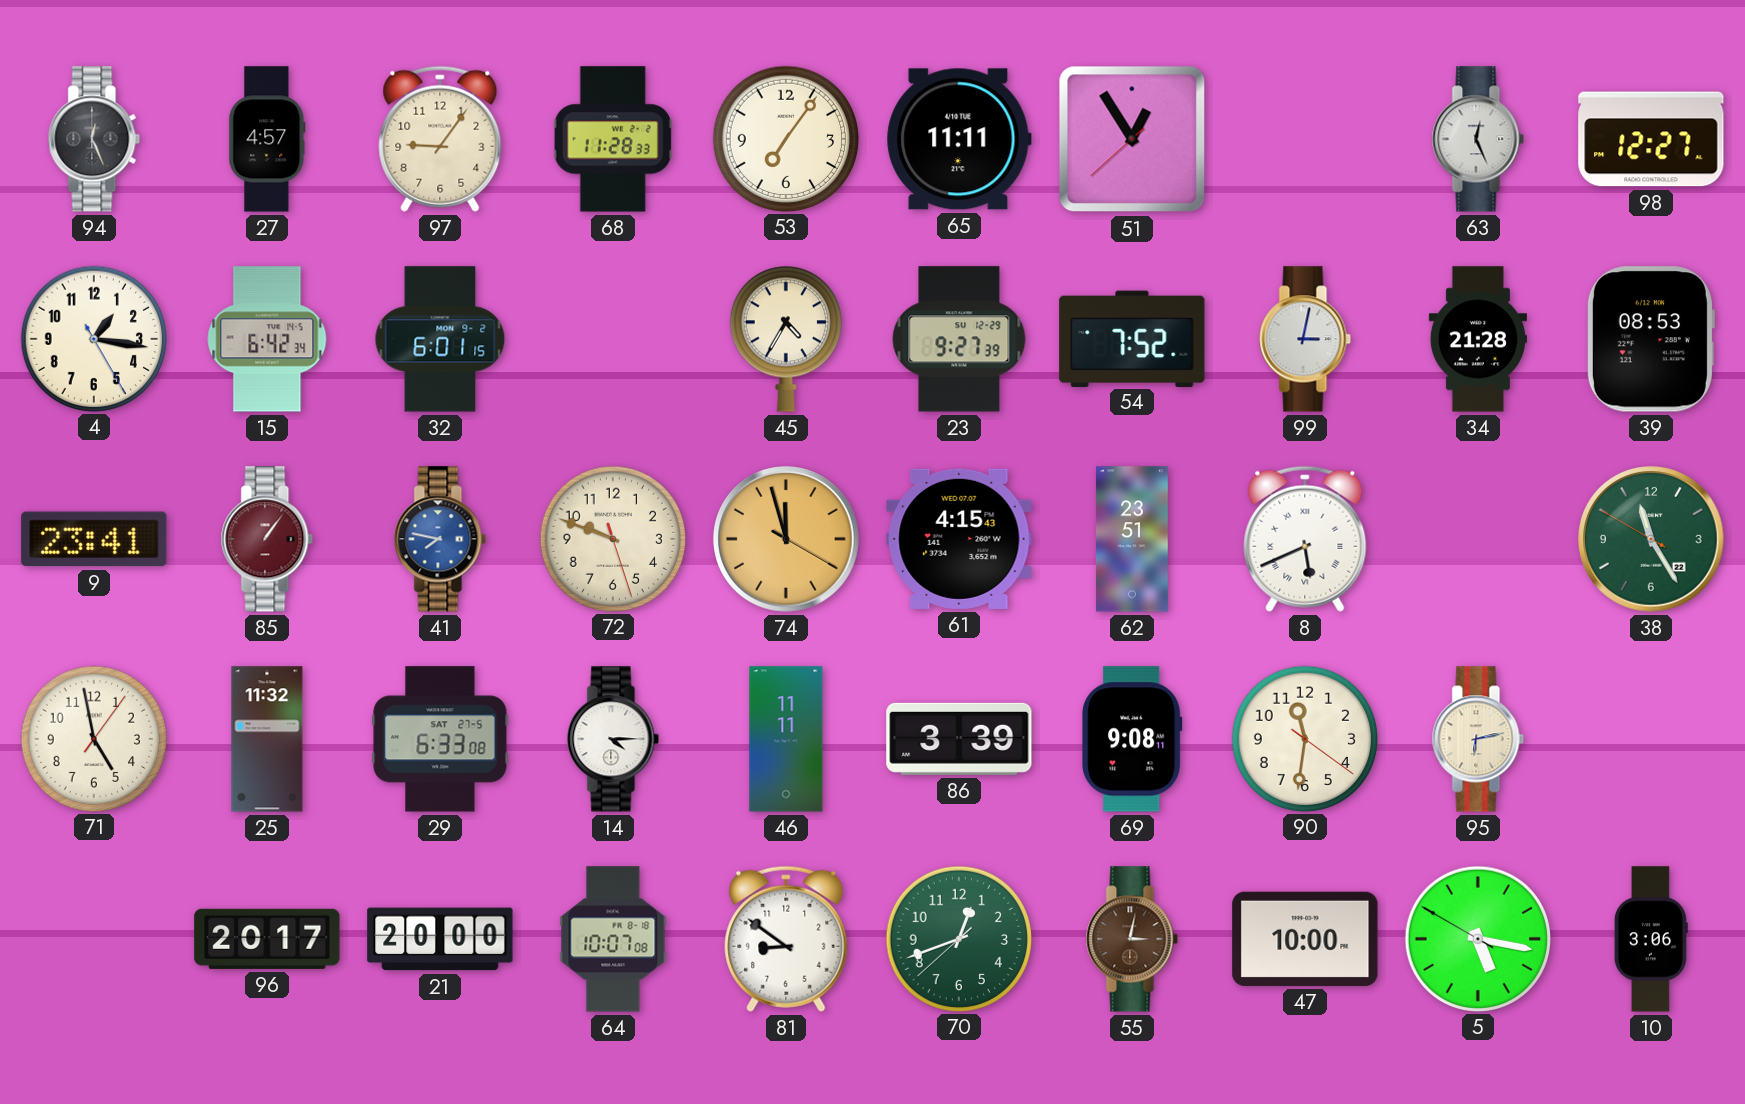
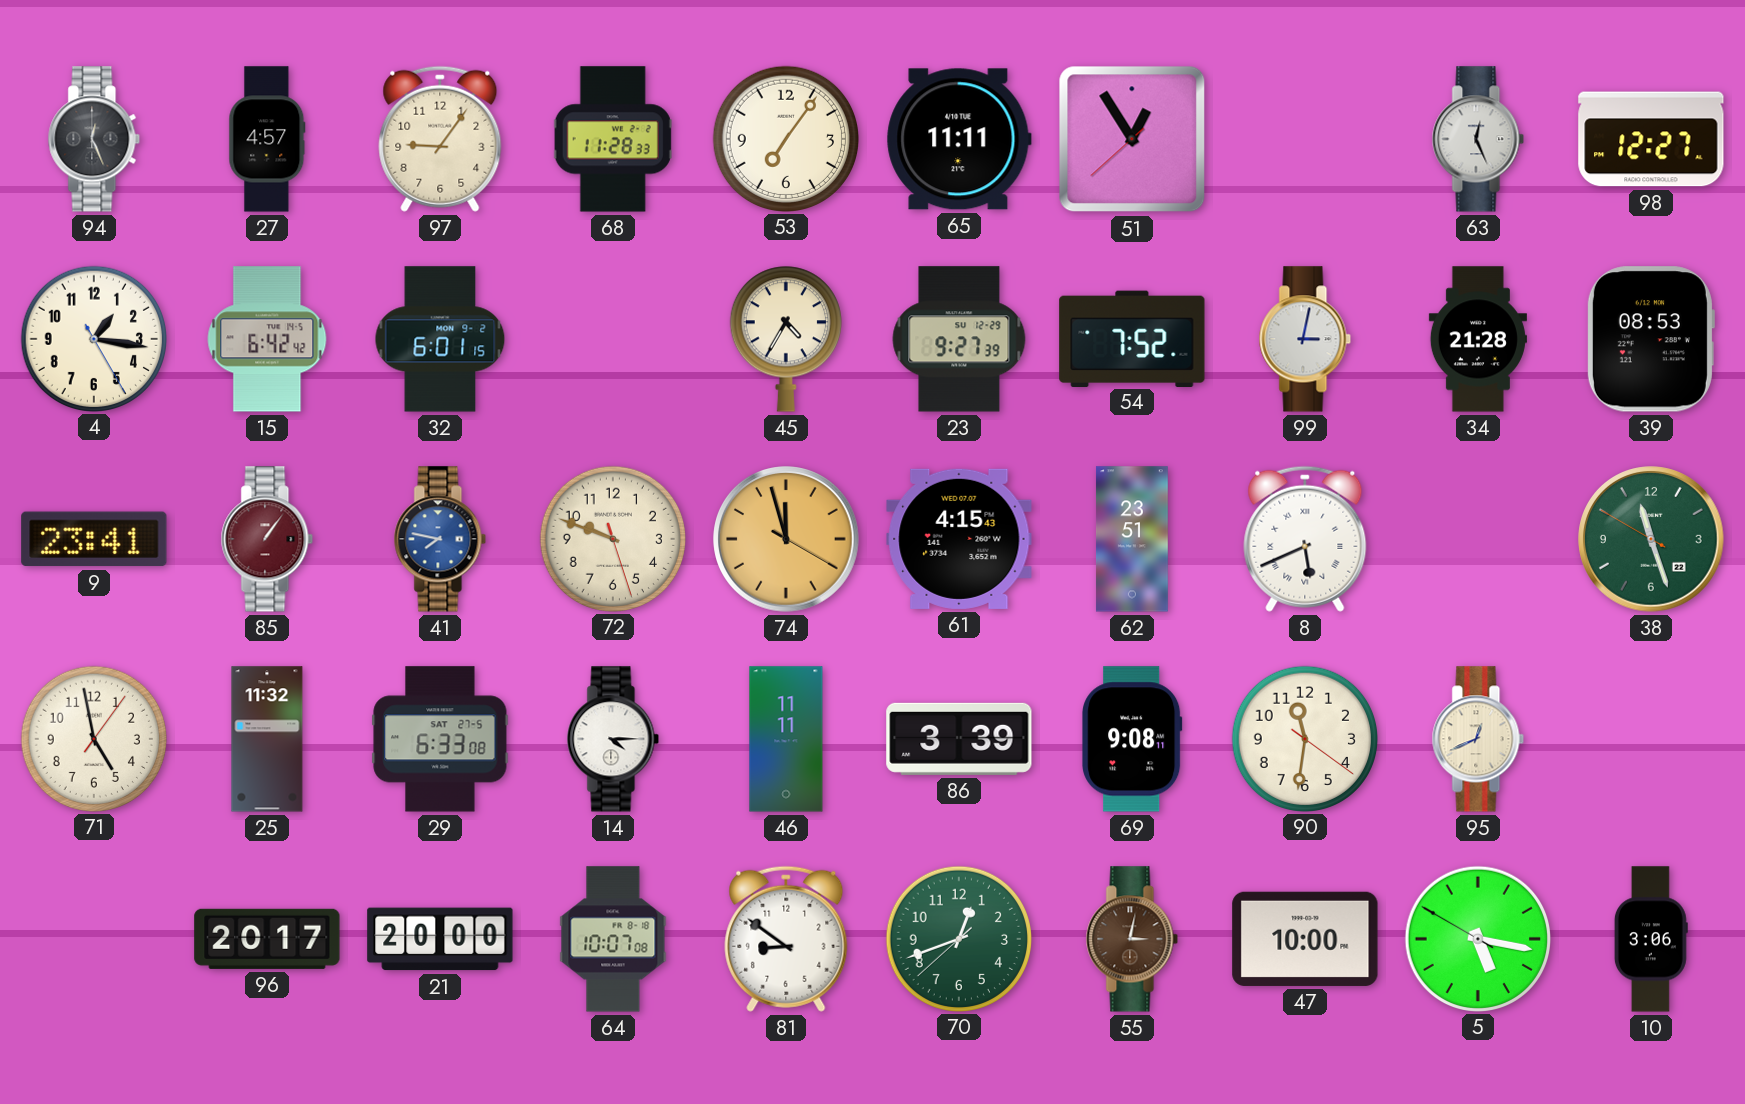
15: 6:42:34 -> 6:42:42
38: 11:24 -> 11:26
95: 6:13 -> 12:41
